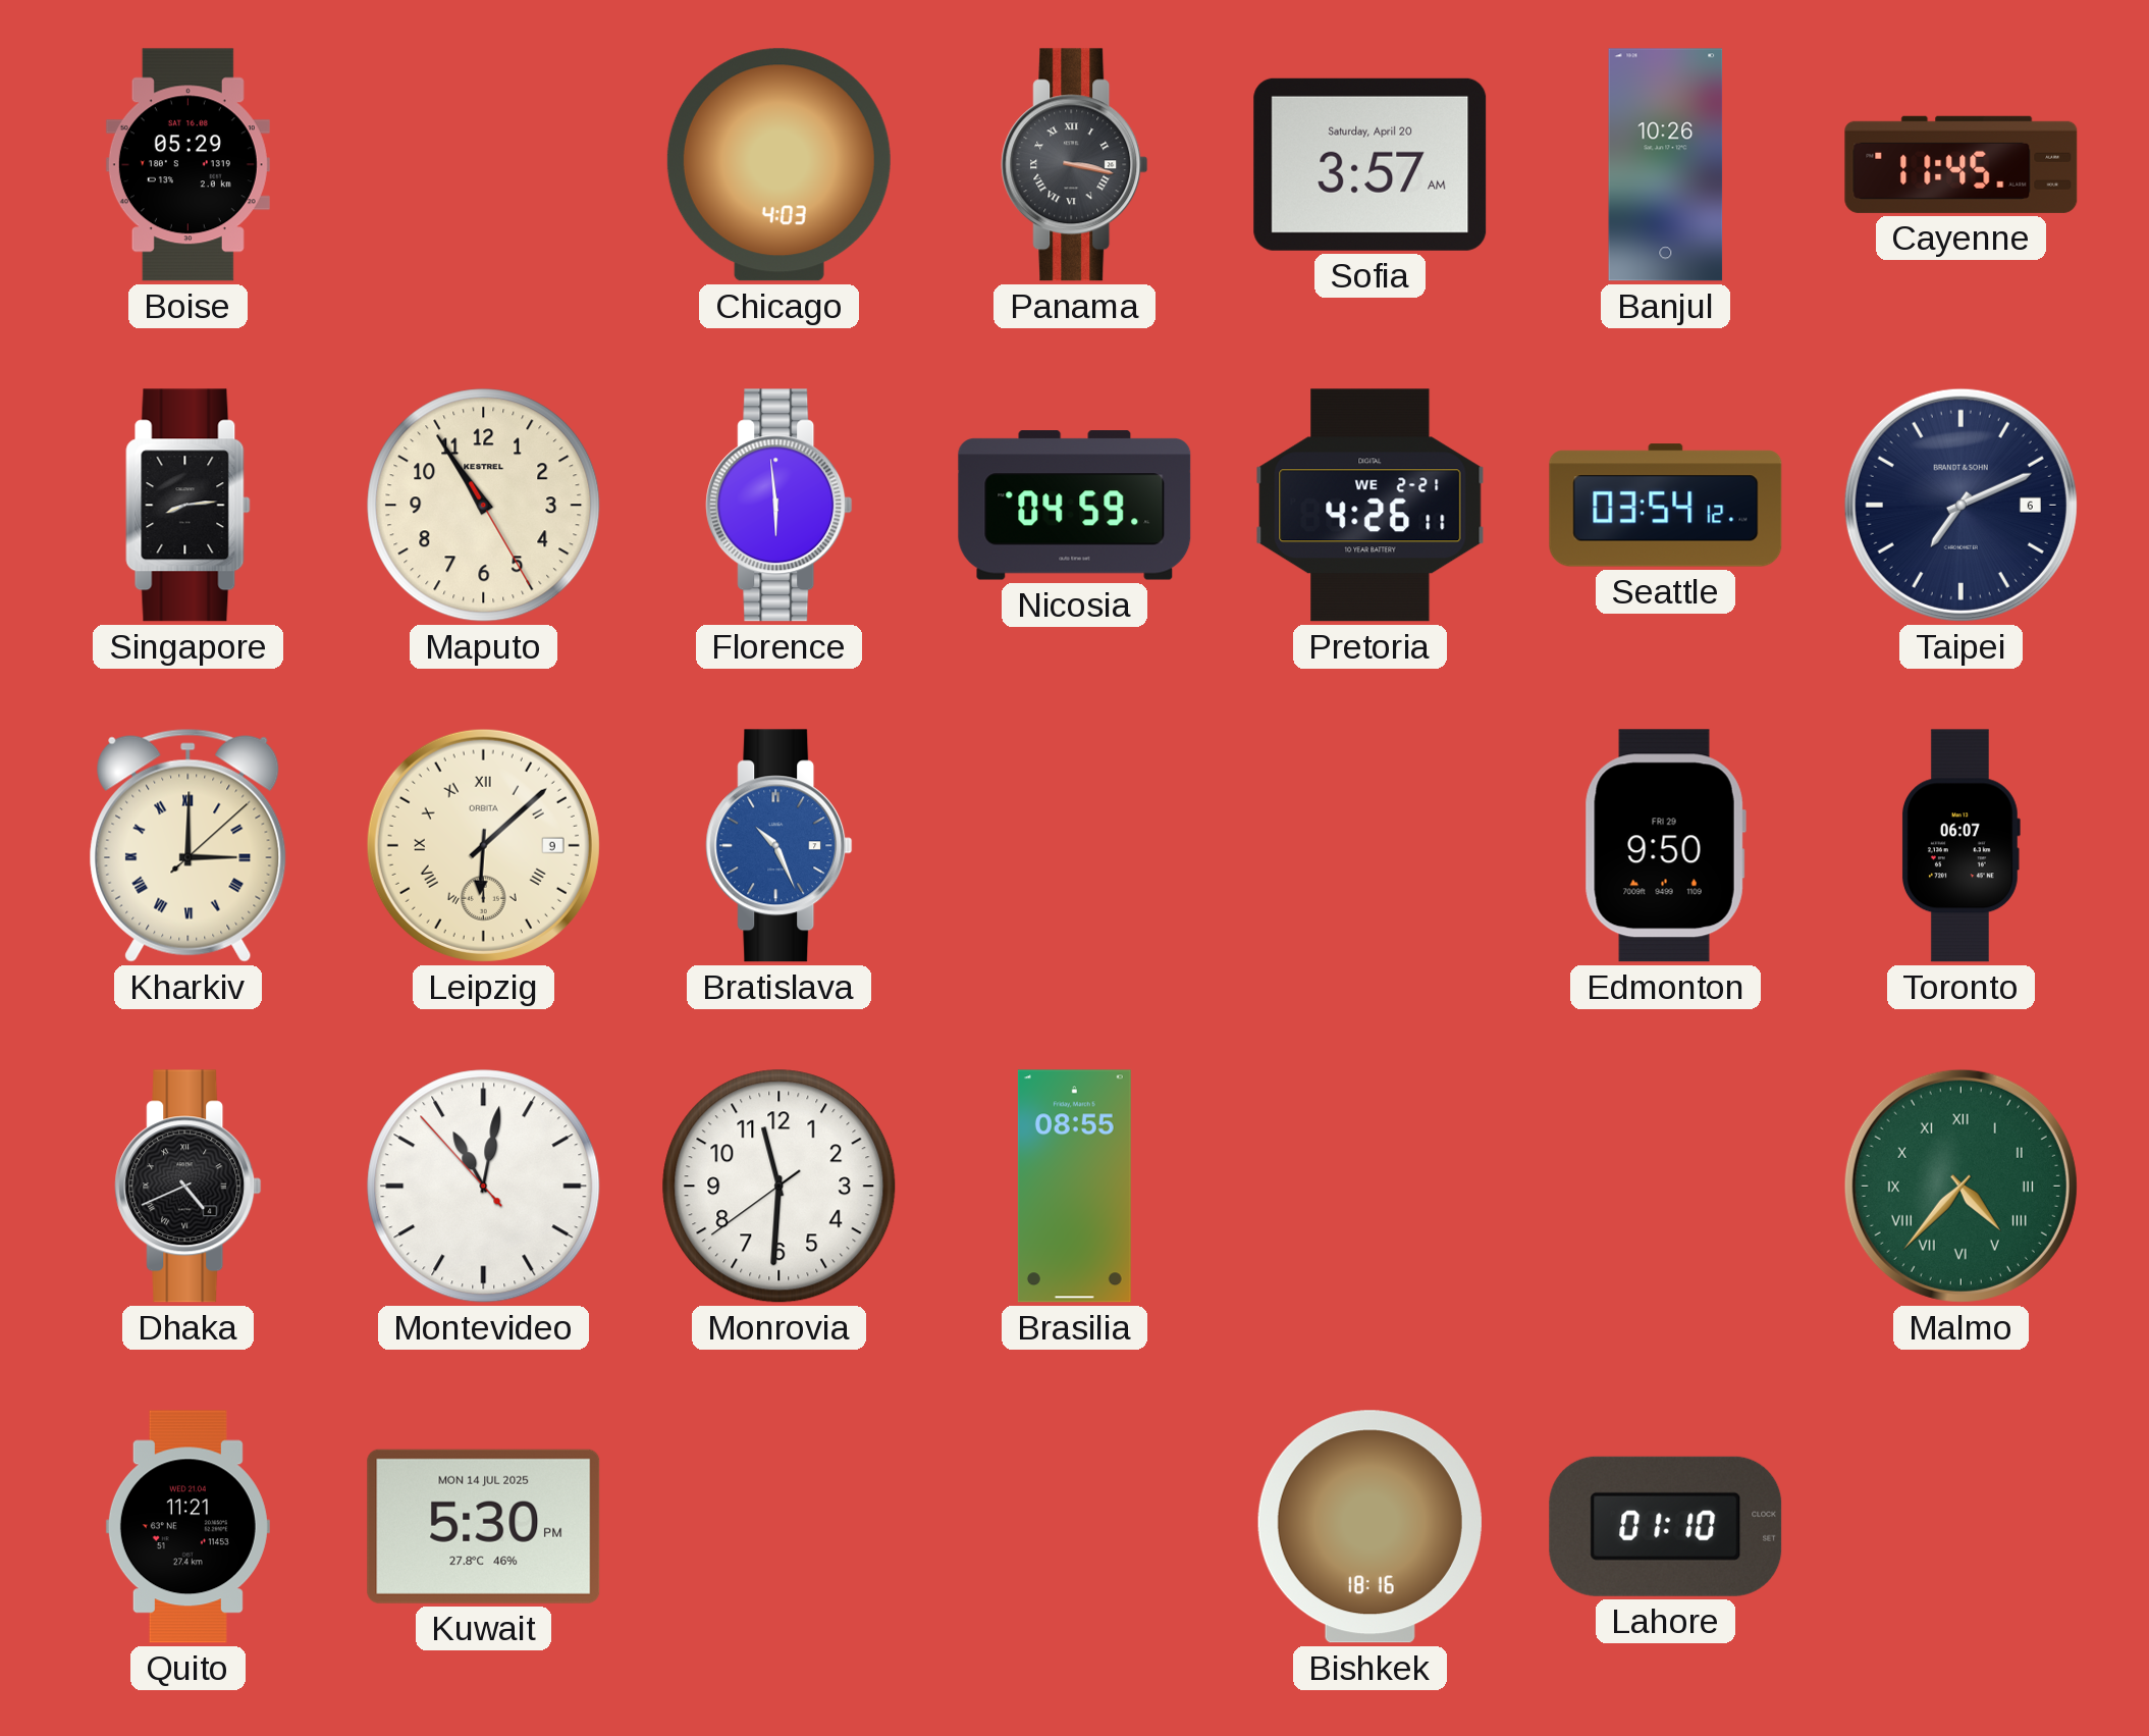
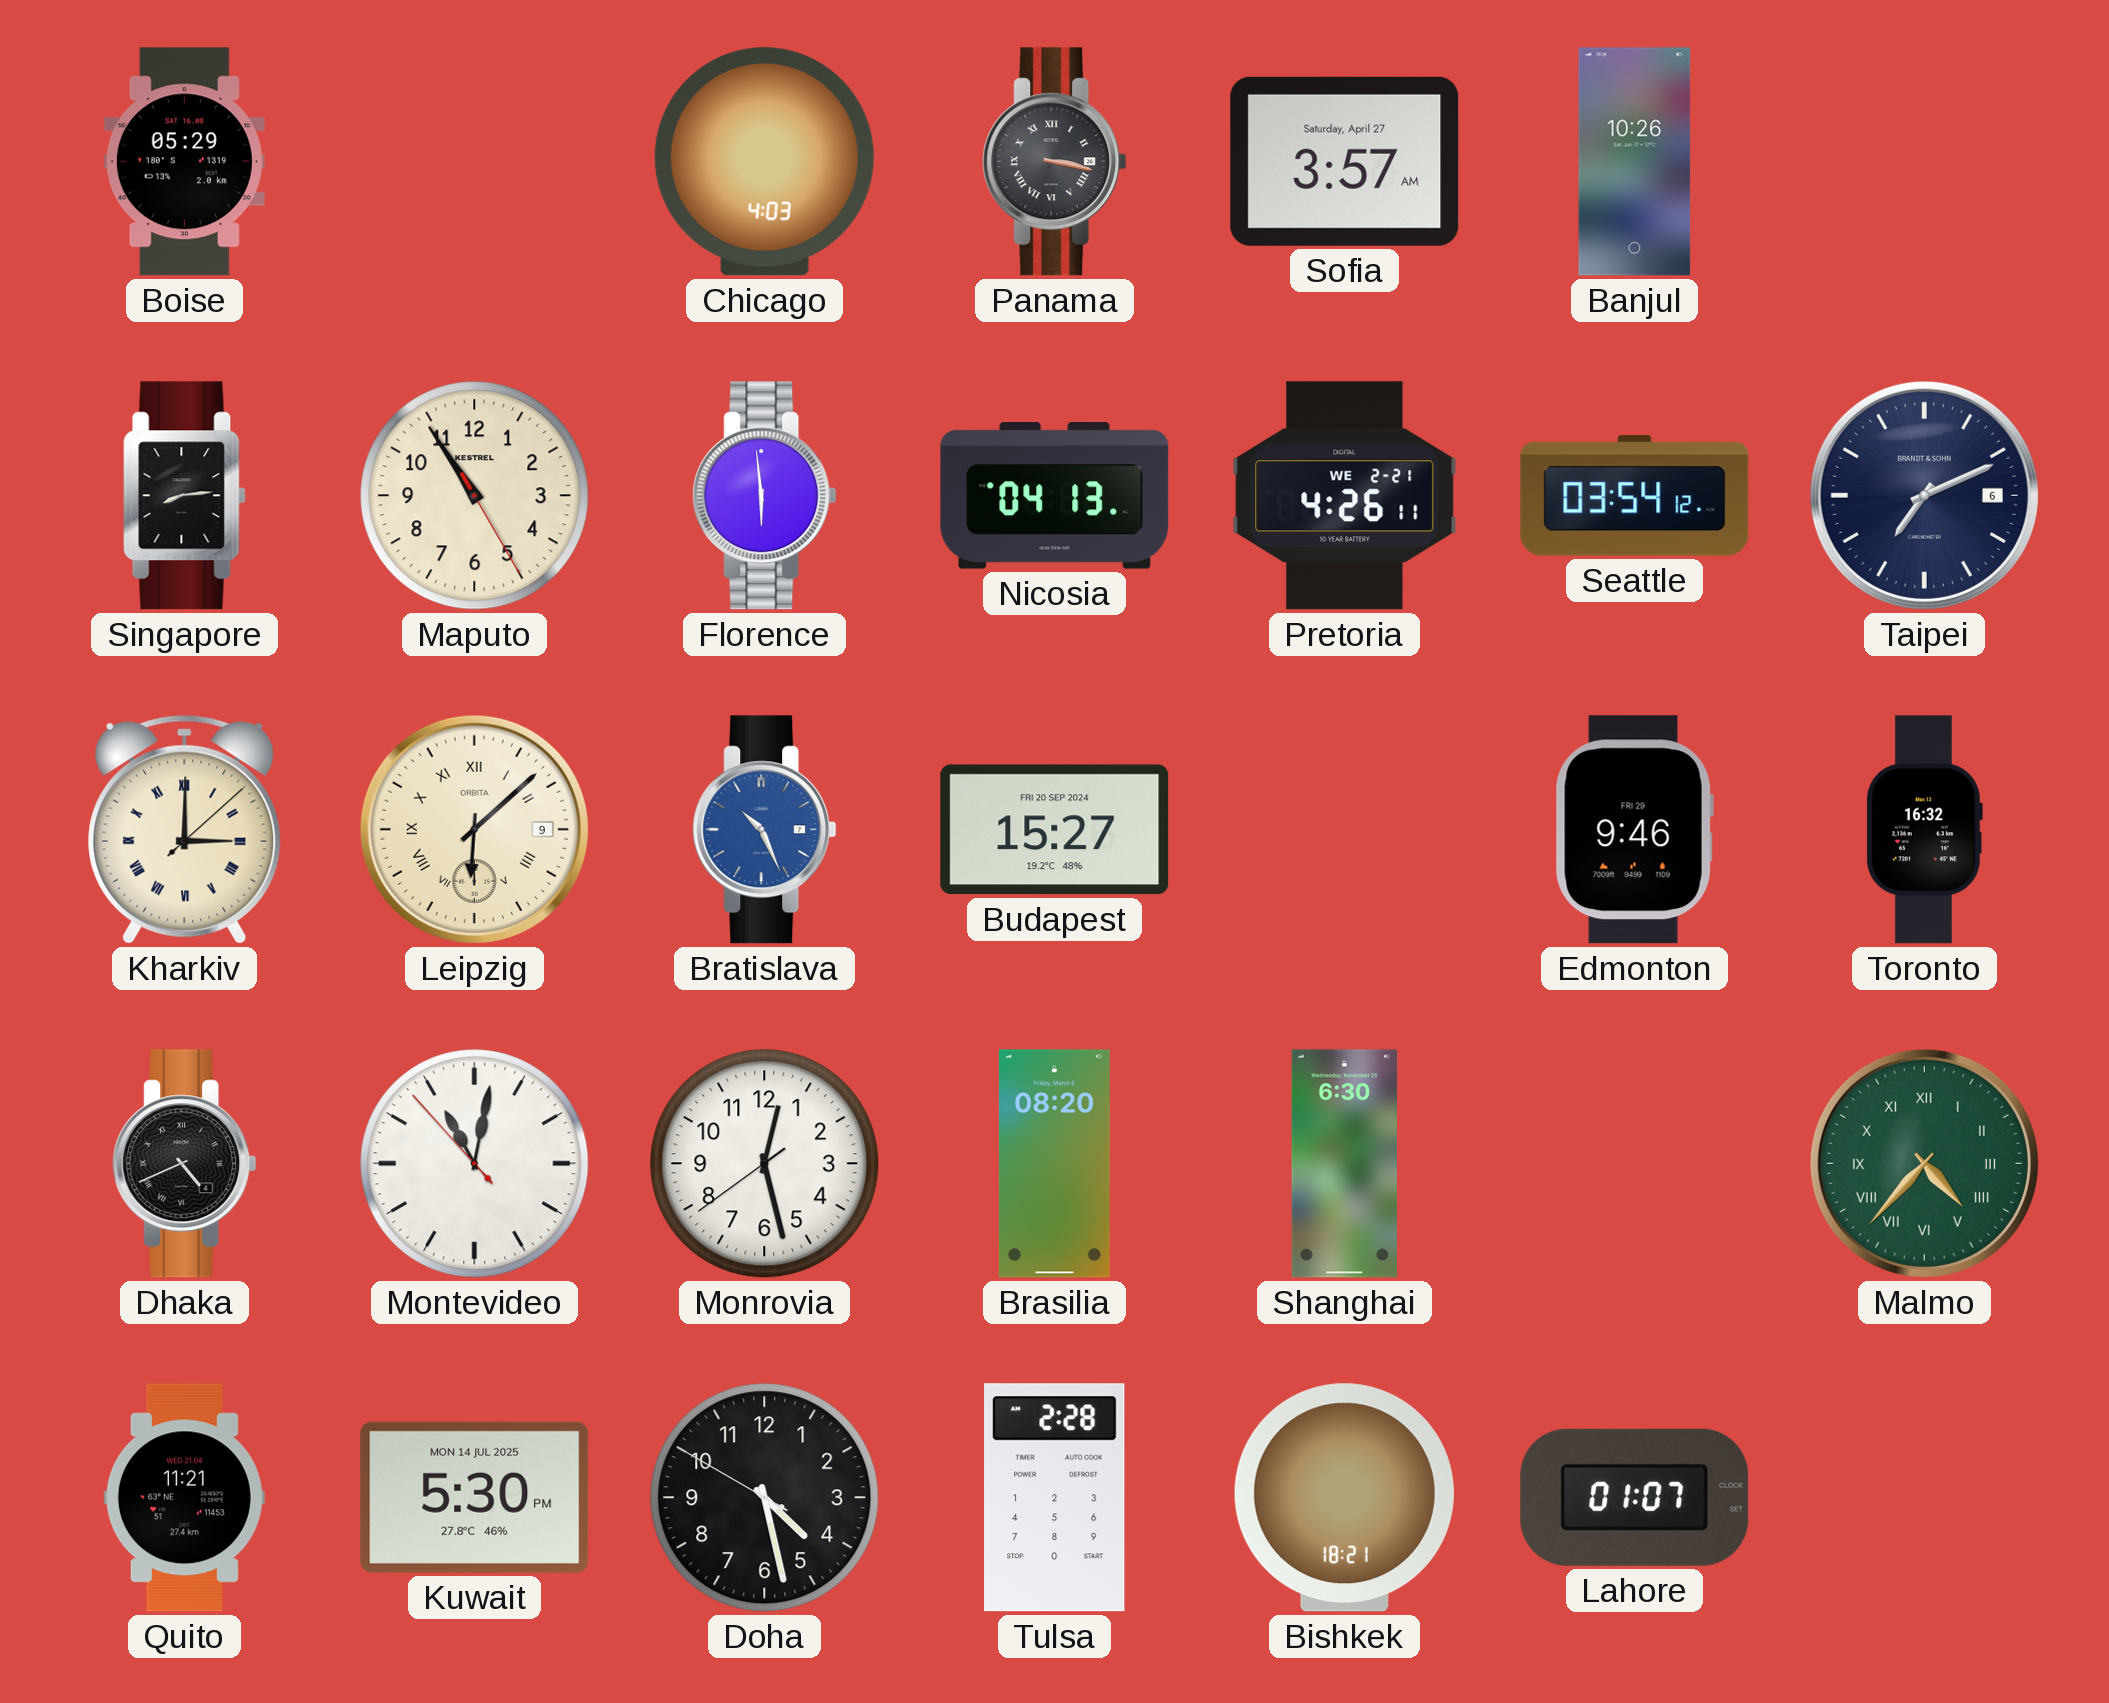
Sofia date: Saturday, April 20 -> Saturday, April 27
Cayenne: 11:45 -> none
Nicosia: 04:59 -> 04:13
Budapest: none -> 15:27
Edmonton: 9:50 -> 9:46
Toronto: 06:07 -> 16:32
Monrovia: 11:30 -> 12:27
Brasilia: 08:55 -> 08:20
Shanghai: none -> 6:30
Doha: none -> 4:27
Tulsa: none -> 2:28
Bishkek: 18:16 -> 18:21
Lahore: 01:10 -> 01:07
